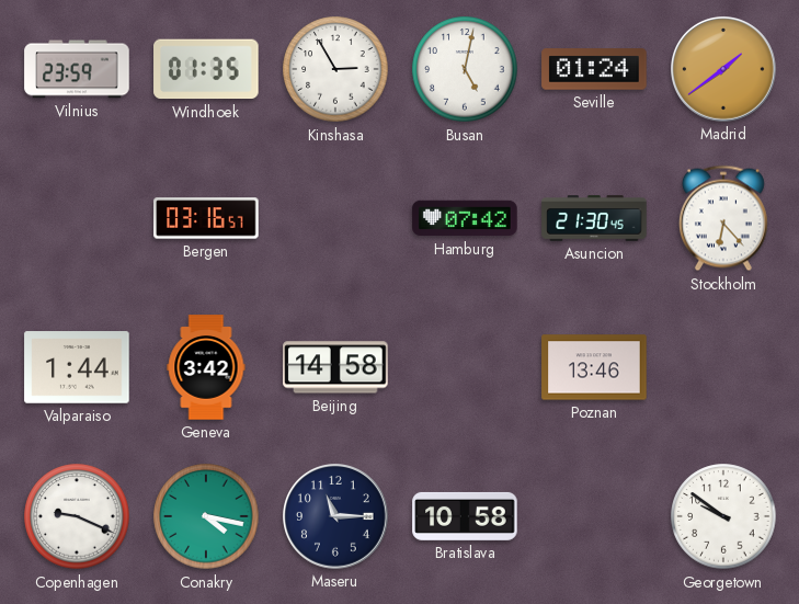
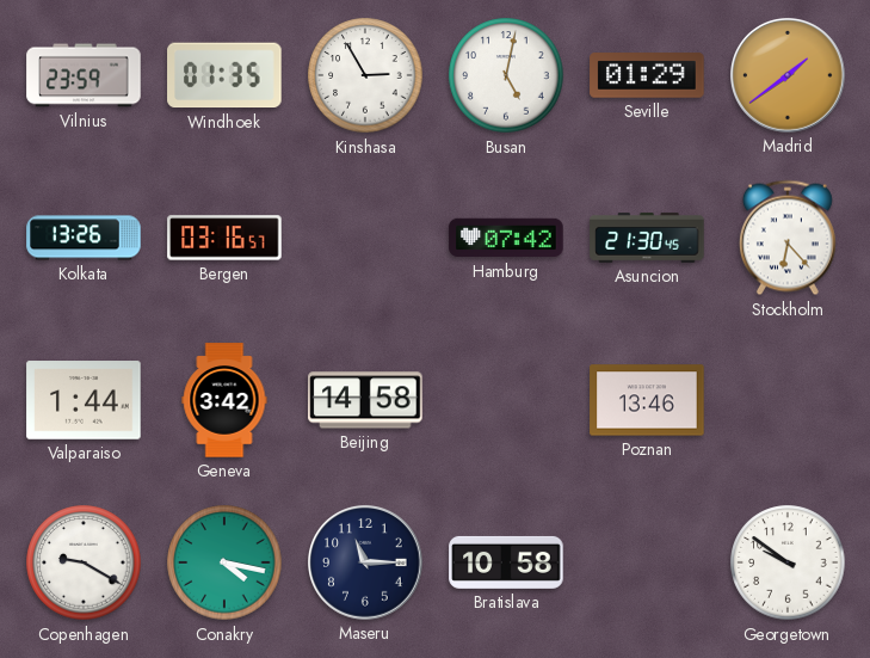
Seville: 01:24 -> 01:29
Kolkata: none -> 13:26
Copenhagen: 9:19 -> 9:20
